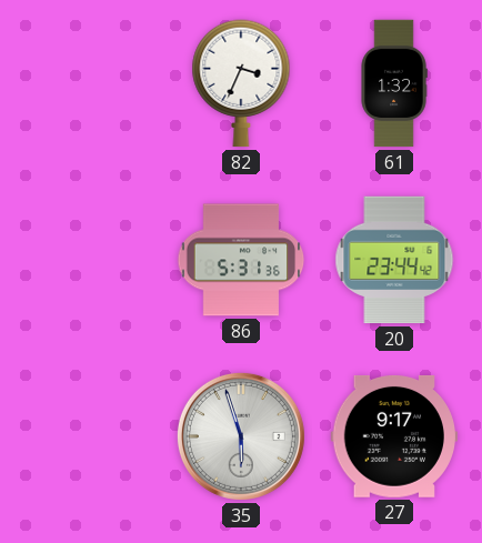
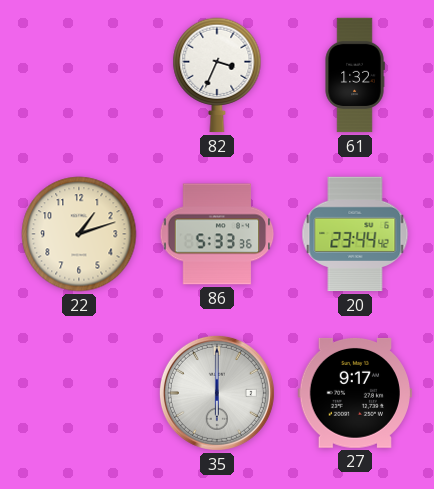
22: none -> 1:12
86: 5:31 -> 5:33
35: 5:57 -> 6:00
